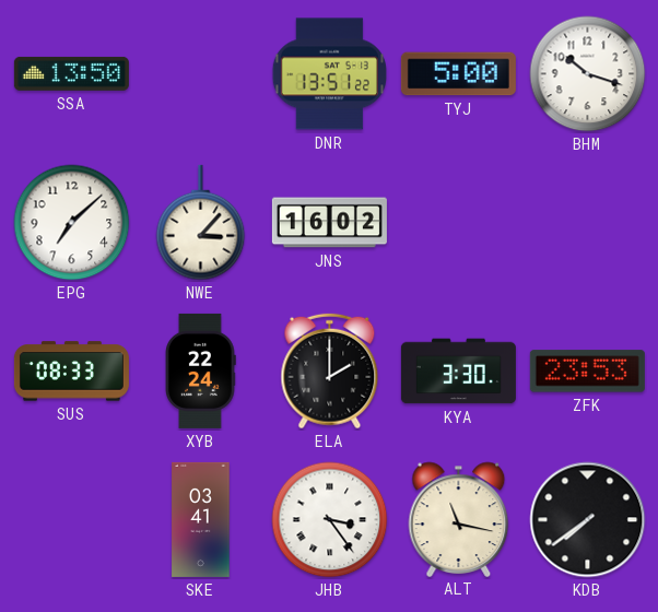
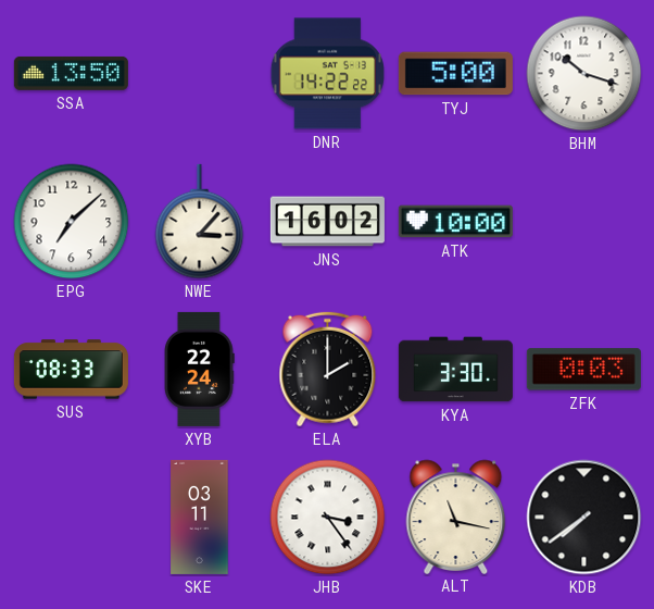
DNR: 13:51 -> 14:22
ATK: none -> 10:00
ZFK: 23:53 -> 0:03
SKE: 03:41 -> 03:11
